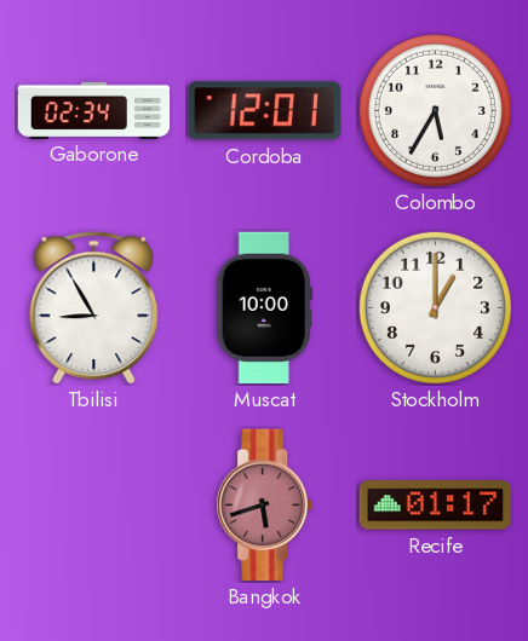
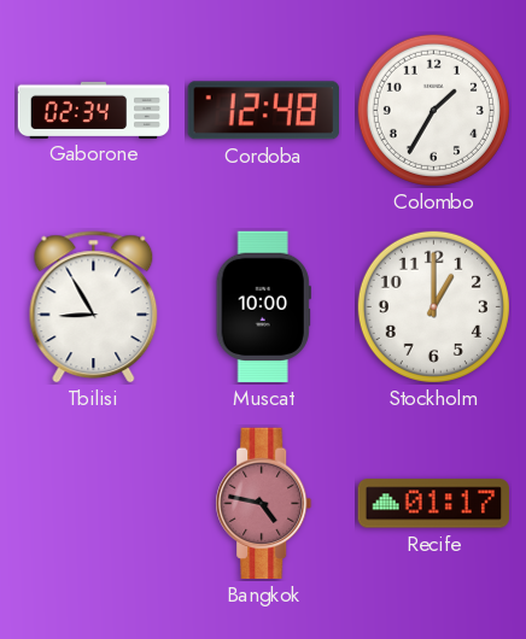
Cordoba: 12:01 -> 12:48
Colombo: 5:35 -> 1:35
Bangkok: 5:42 -> 4:47
